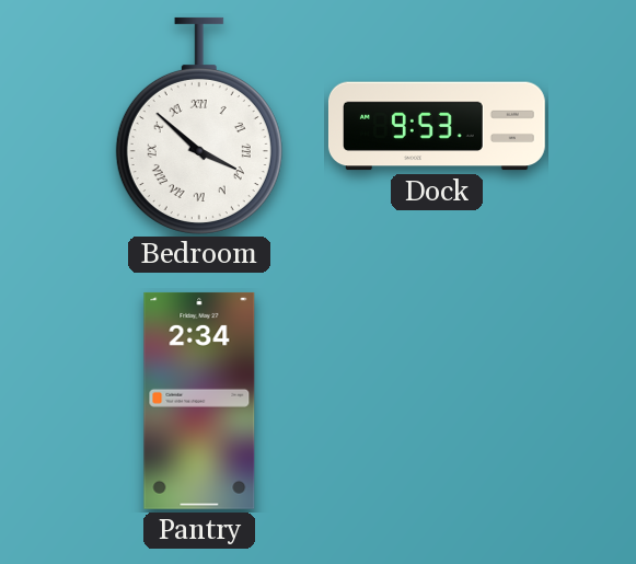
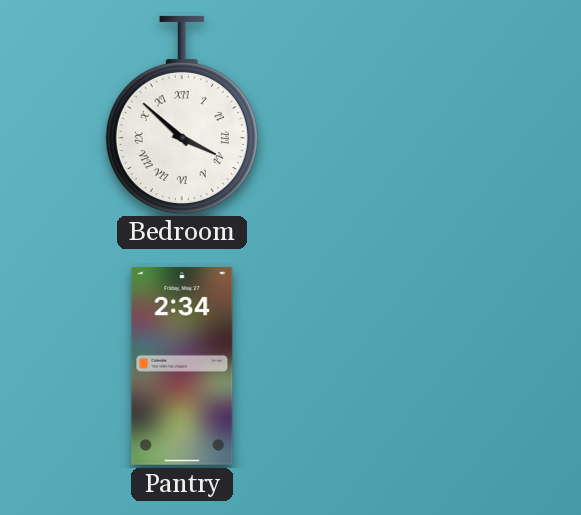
Dock: 9:53 -> none
